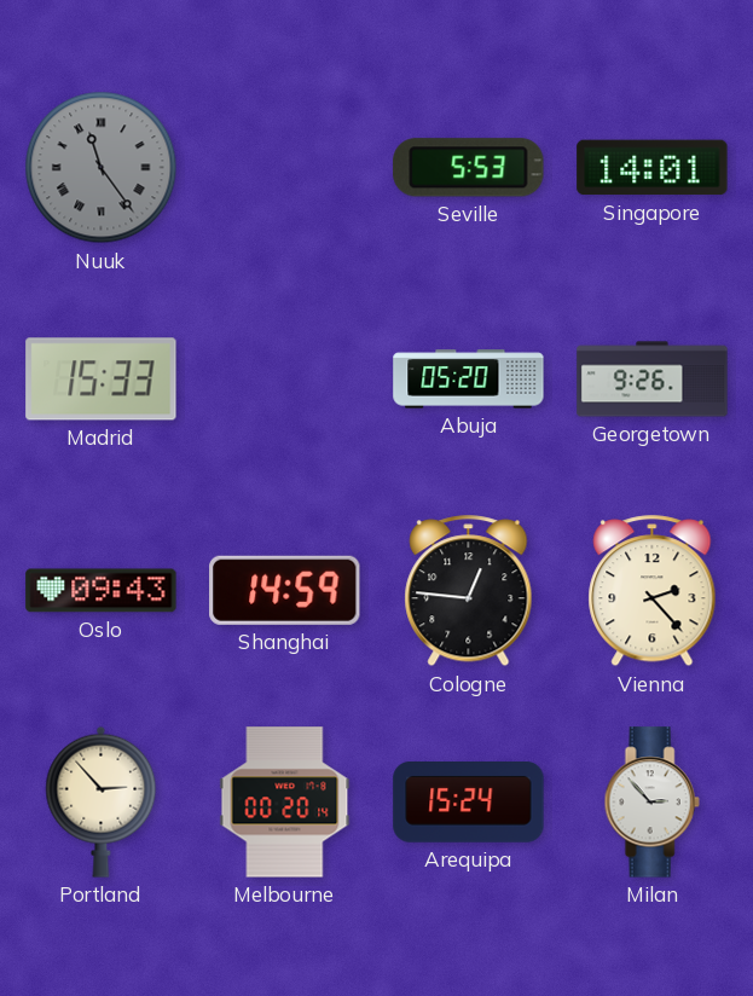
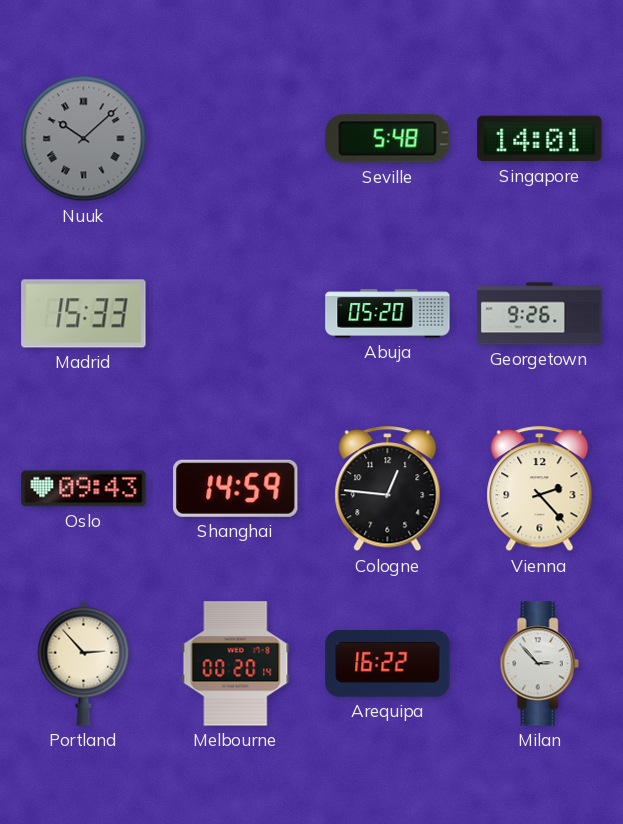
Nuuk: 11:24 -> 10:08
Seville: 5:53 -> 5:48
Arequipa: 15:24 -> 16:22
